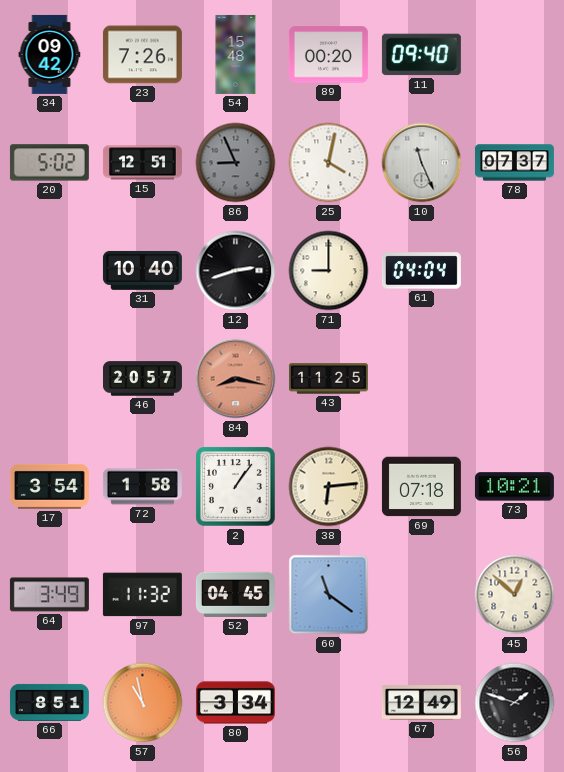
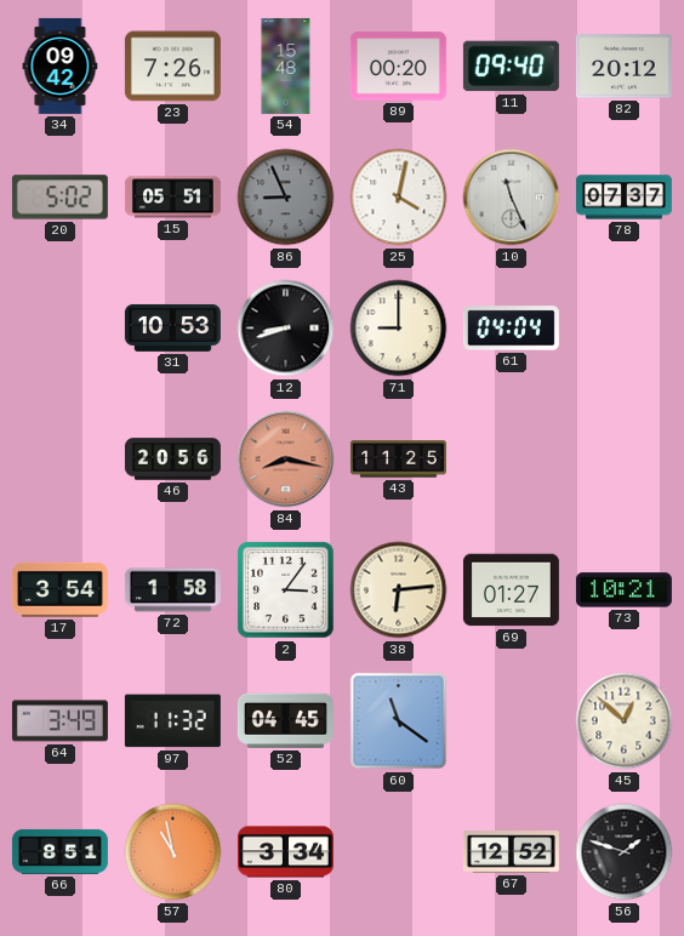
82: none -> 20:12
15: 12:51 -> 05:51
31: 10:40 -> 10:53
12: 2:42 -> 8:42
46: 20:57 -> 20:56
2: 1:06 -> 3:06
69: 07:18 -> 01:27
67: 12:49 -> 12:52
